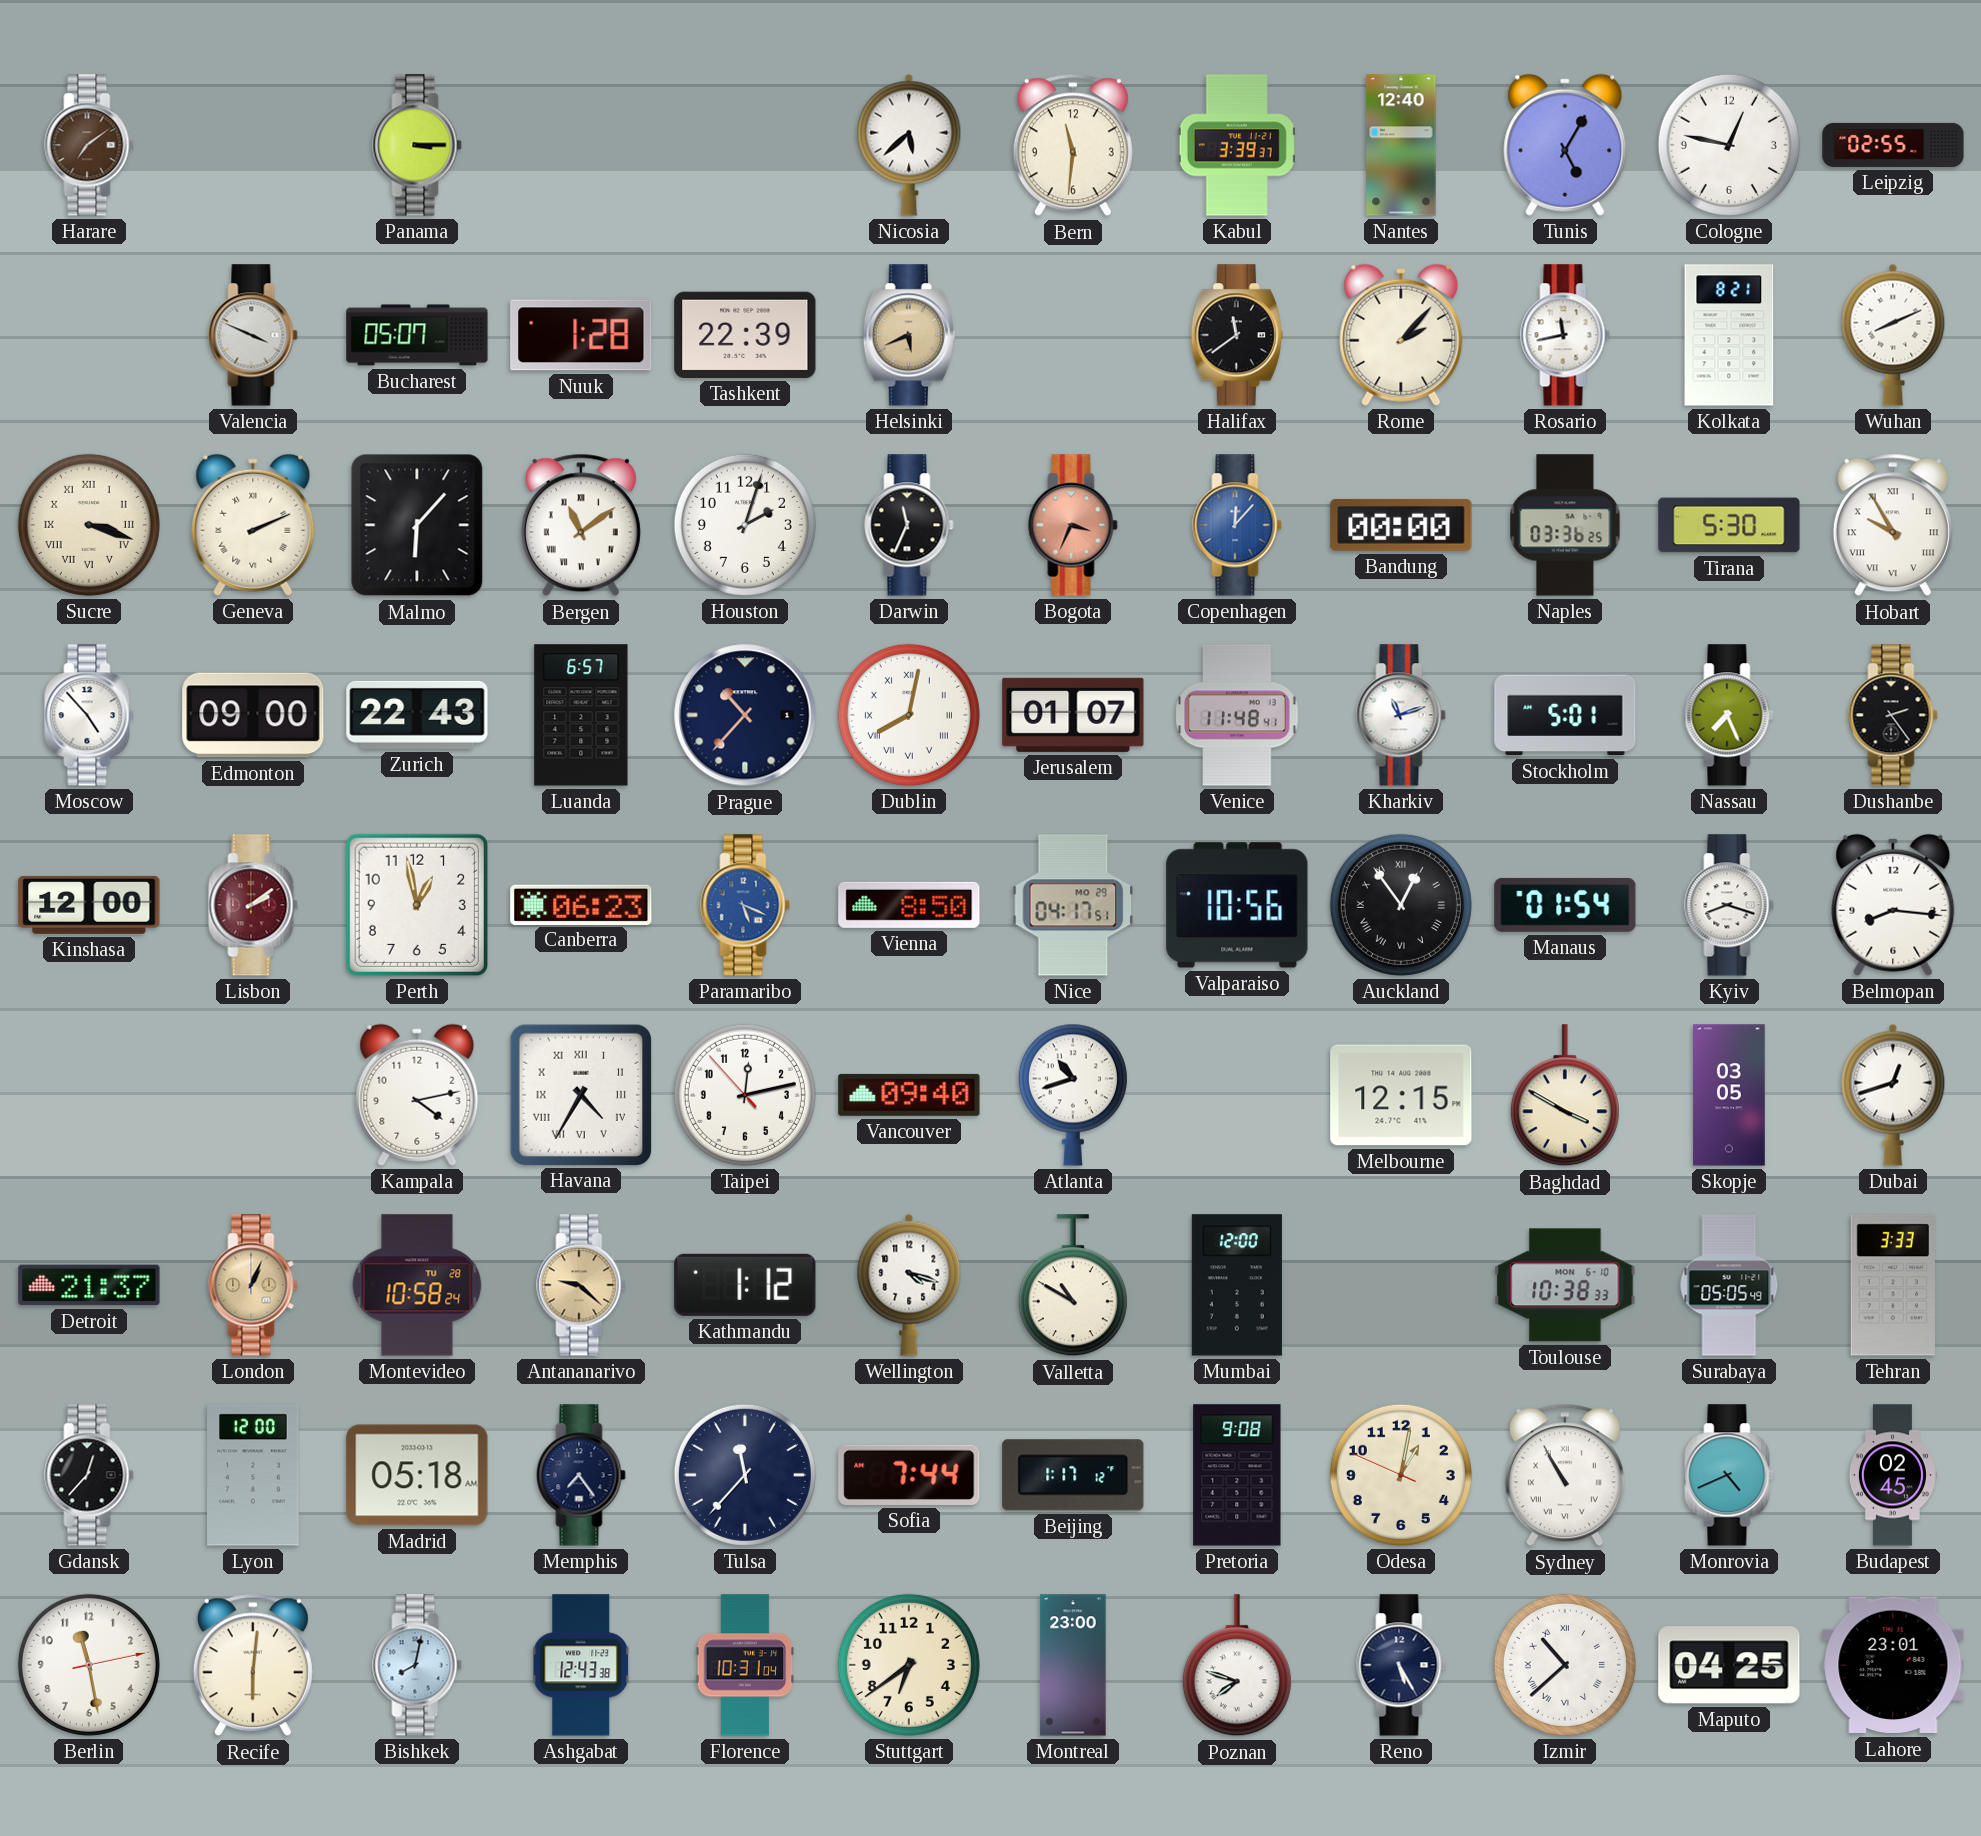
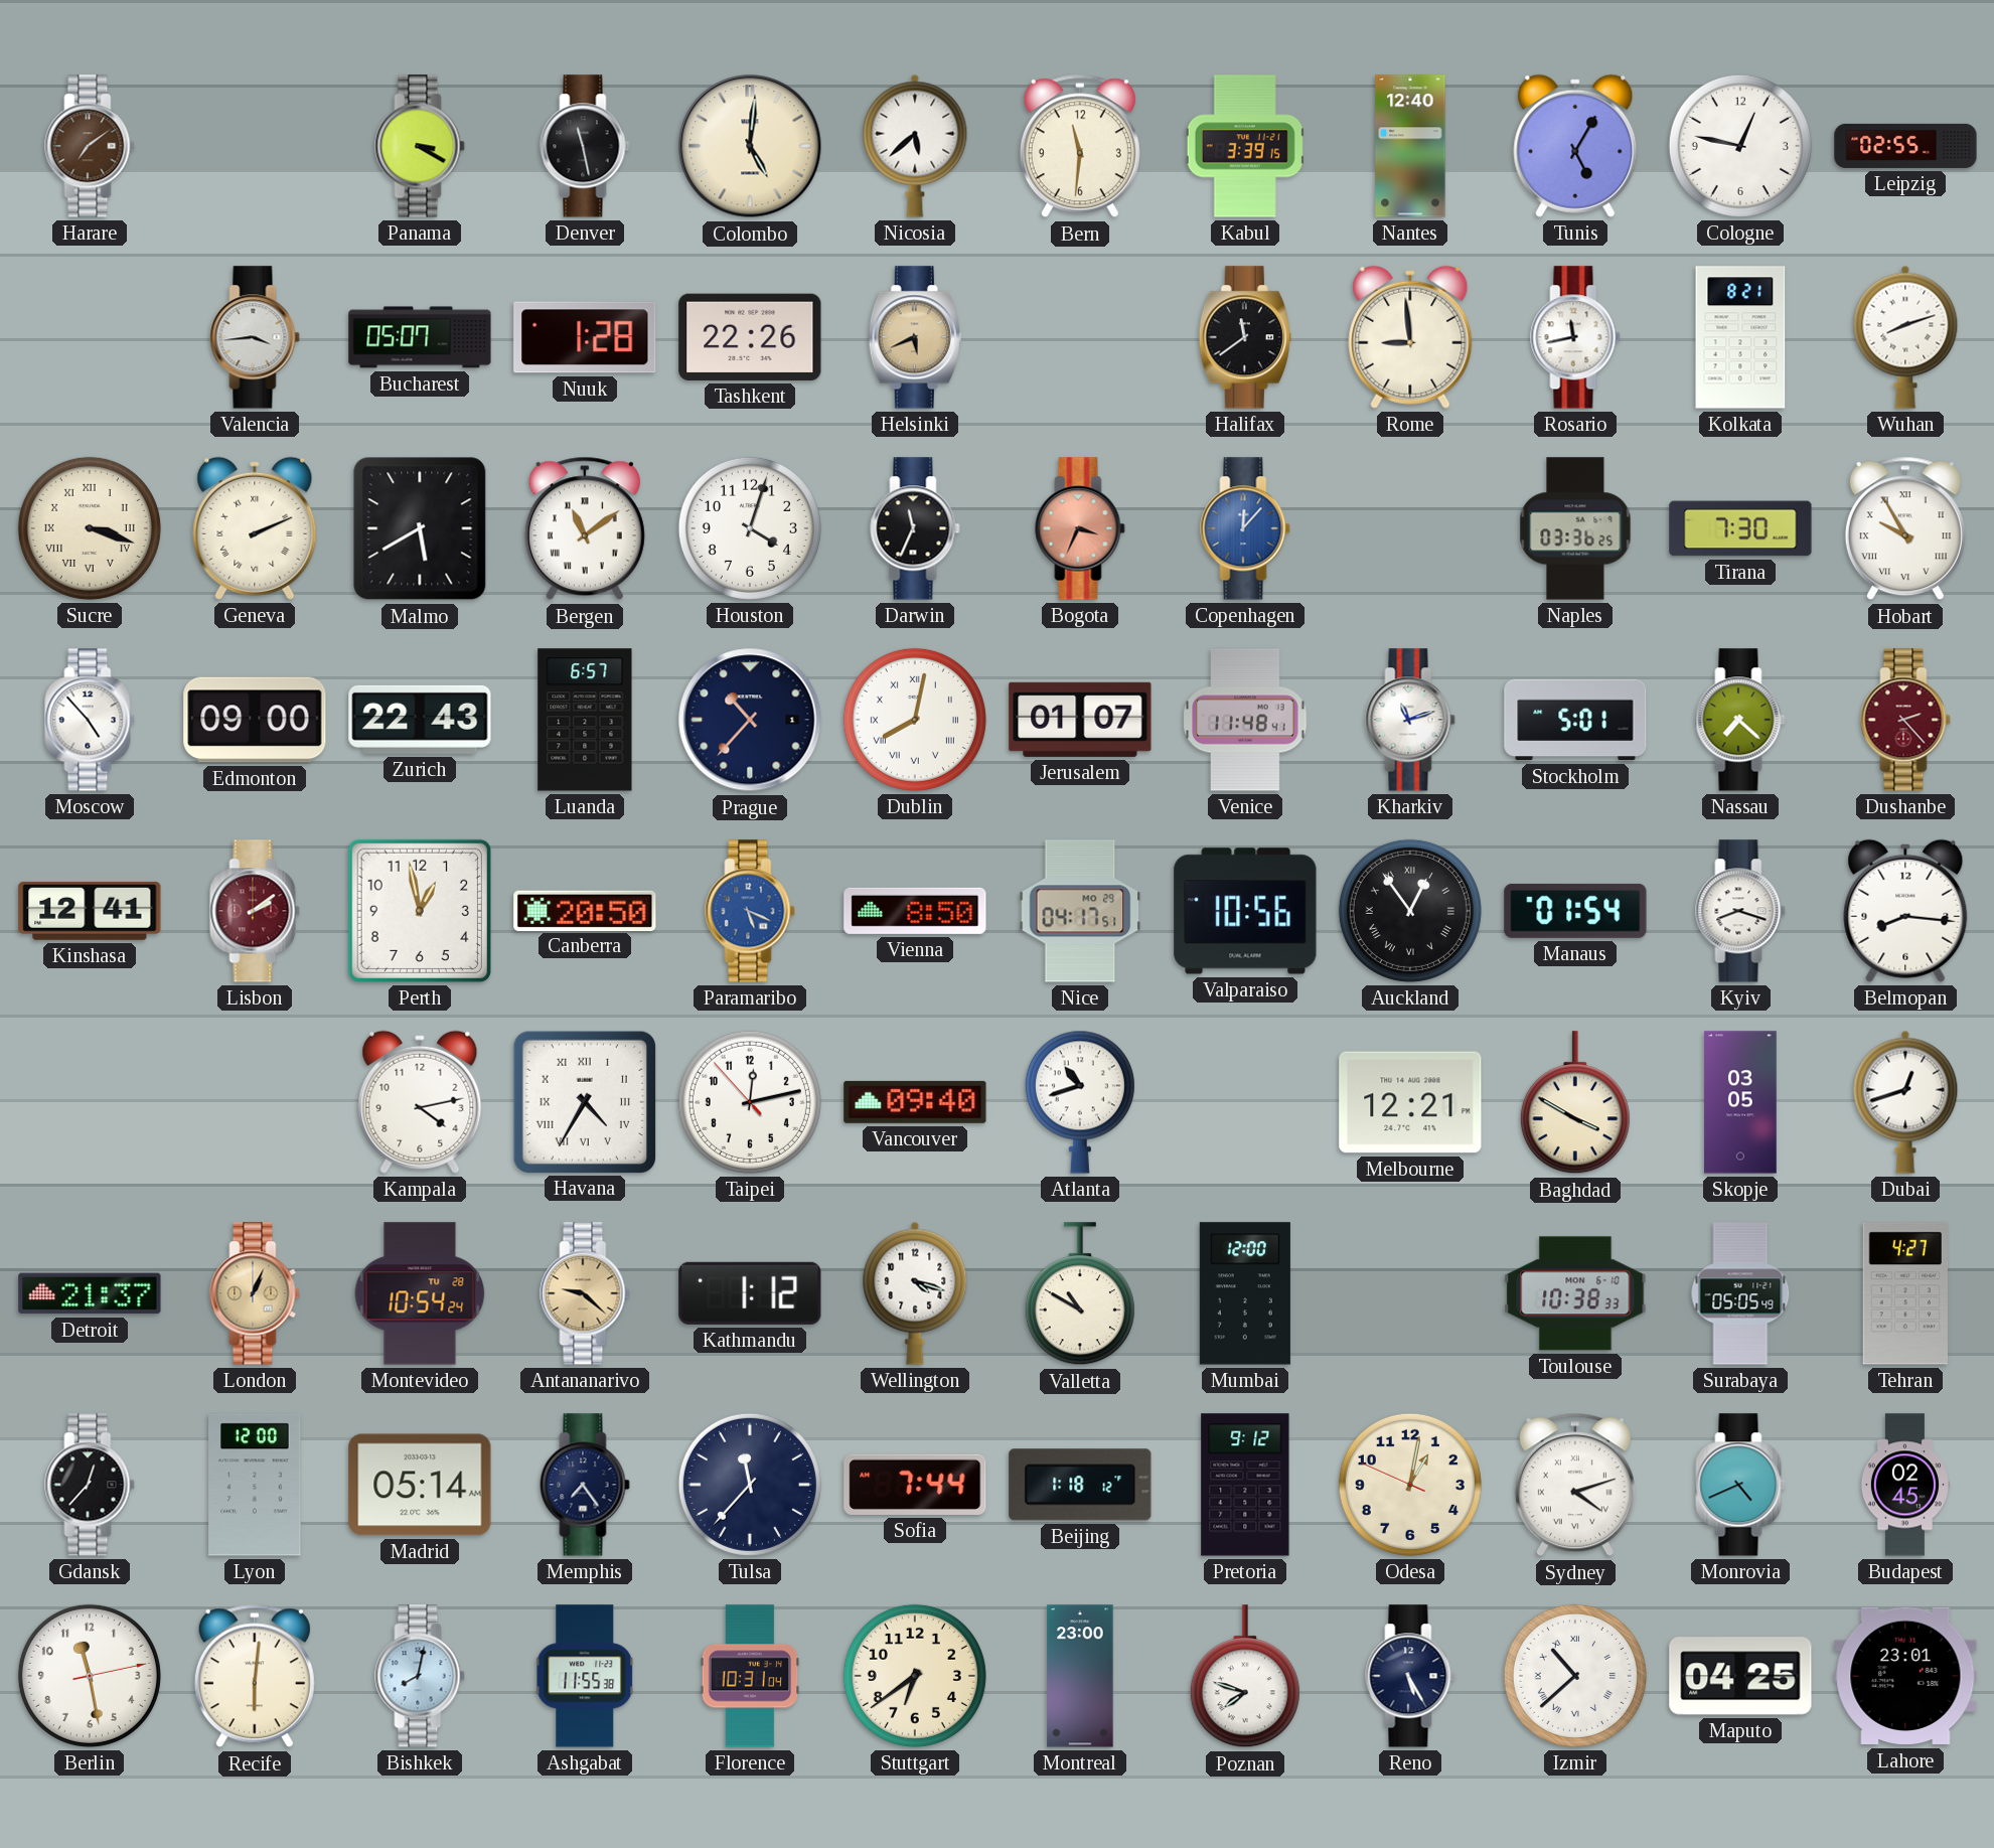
Panama: 3:15 -> 3:20
Denver: none -> 11:28
Colombo: none -> 5:01
Kabul: 3:39:37 -> 3:39:15
Valencia: 3:49 -> 3:44
Tashkent: 22:39 -> 22:26
Rome: 2:07 -> 8:59
Wuhan: 8:11 -> 8:12
Malmo: 6:07 -> 5:40
Houston: 2:03 -> 4:03
Bandung: 00:00 -> none
Tirana: 5:30 -> 7:30
Nassau: 7:26 -> 7:22
Dushanbe: 2:24 -> 2:23
Dushanbe dial: black -> burgundy
Kinshasa: 12:00 -> 12:41
Canberra: 06:23 -> 20:50
Melbourne: 12:15 -> 12:21
Montevideo: 10:58 -> 10:54
Tehran: 3:33 -> 4:27
Madrid: 05:18 -> 05:14
Beijing: 1:17 -> 1:18
Pretoria: 9:08 -> 9:12
Sydney: 10:55 -> 4:12
Ashgabat: 12:43 -> 11:55
